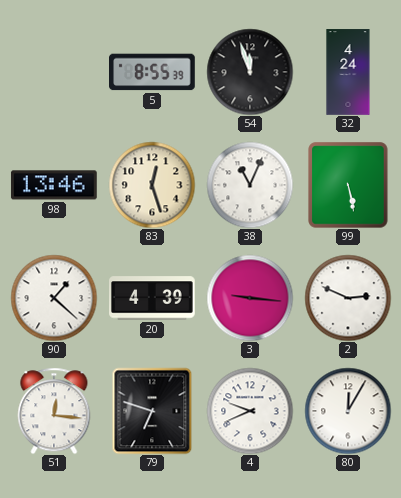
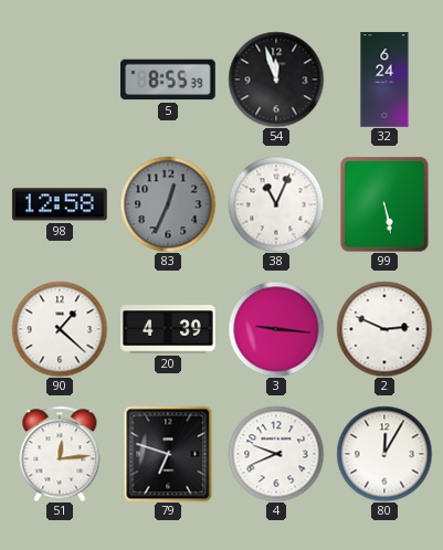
32: 4:24 -> 6:24
98: 13:46 -> 12:58
83: 12:27 -> 12:34
83 dial: cream -> grey
51: 12:16 -> 12:14
